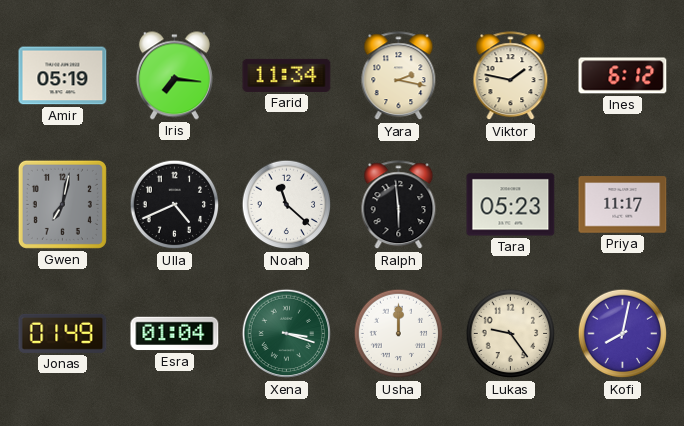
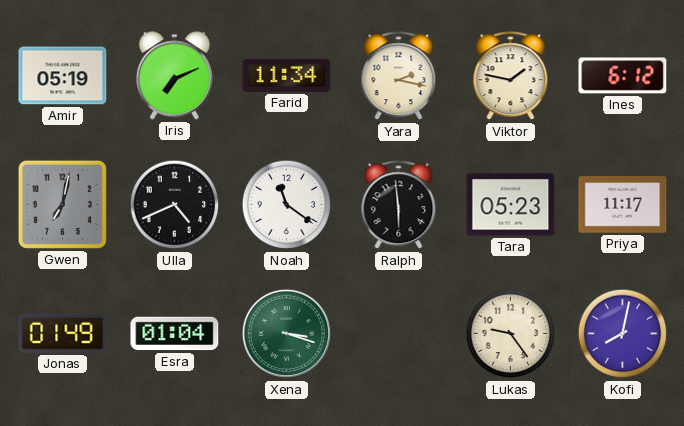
Iris: 7:16 -> 7:11
Noah: 11:22 -> 11:21
Usha: 12:00 -> none
